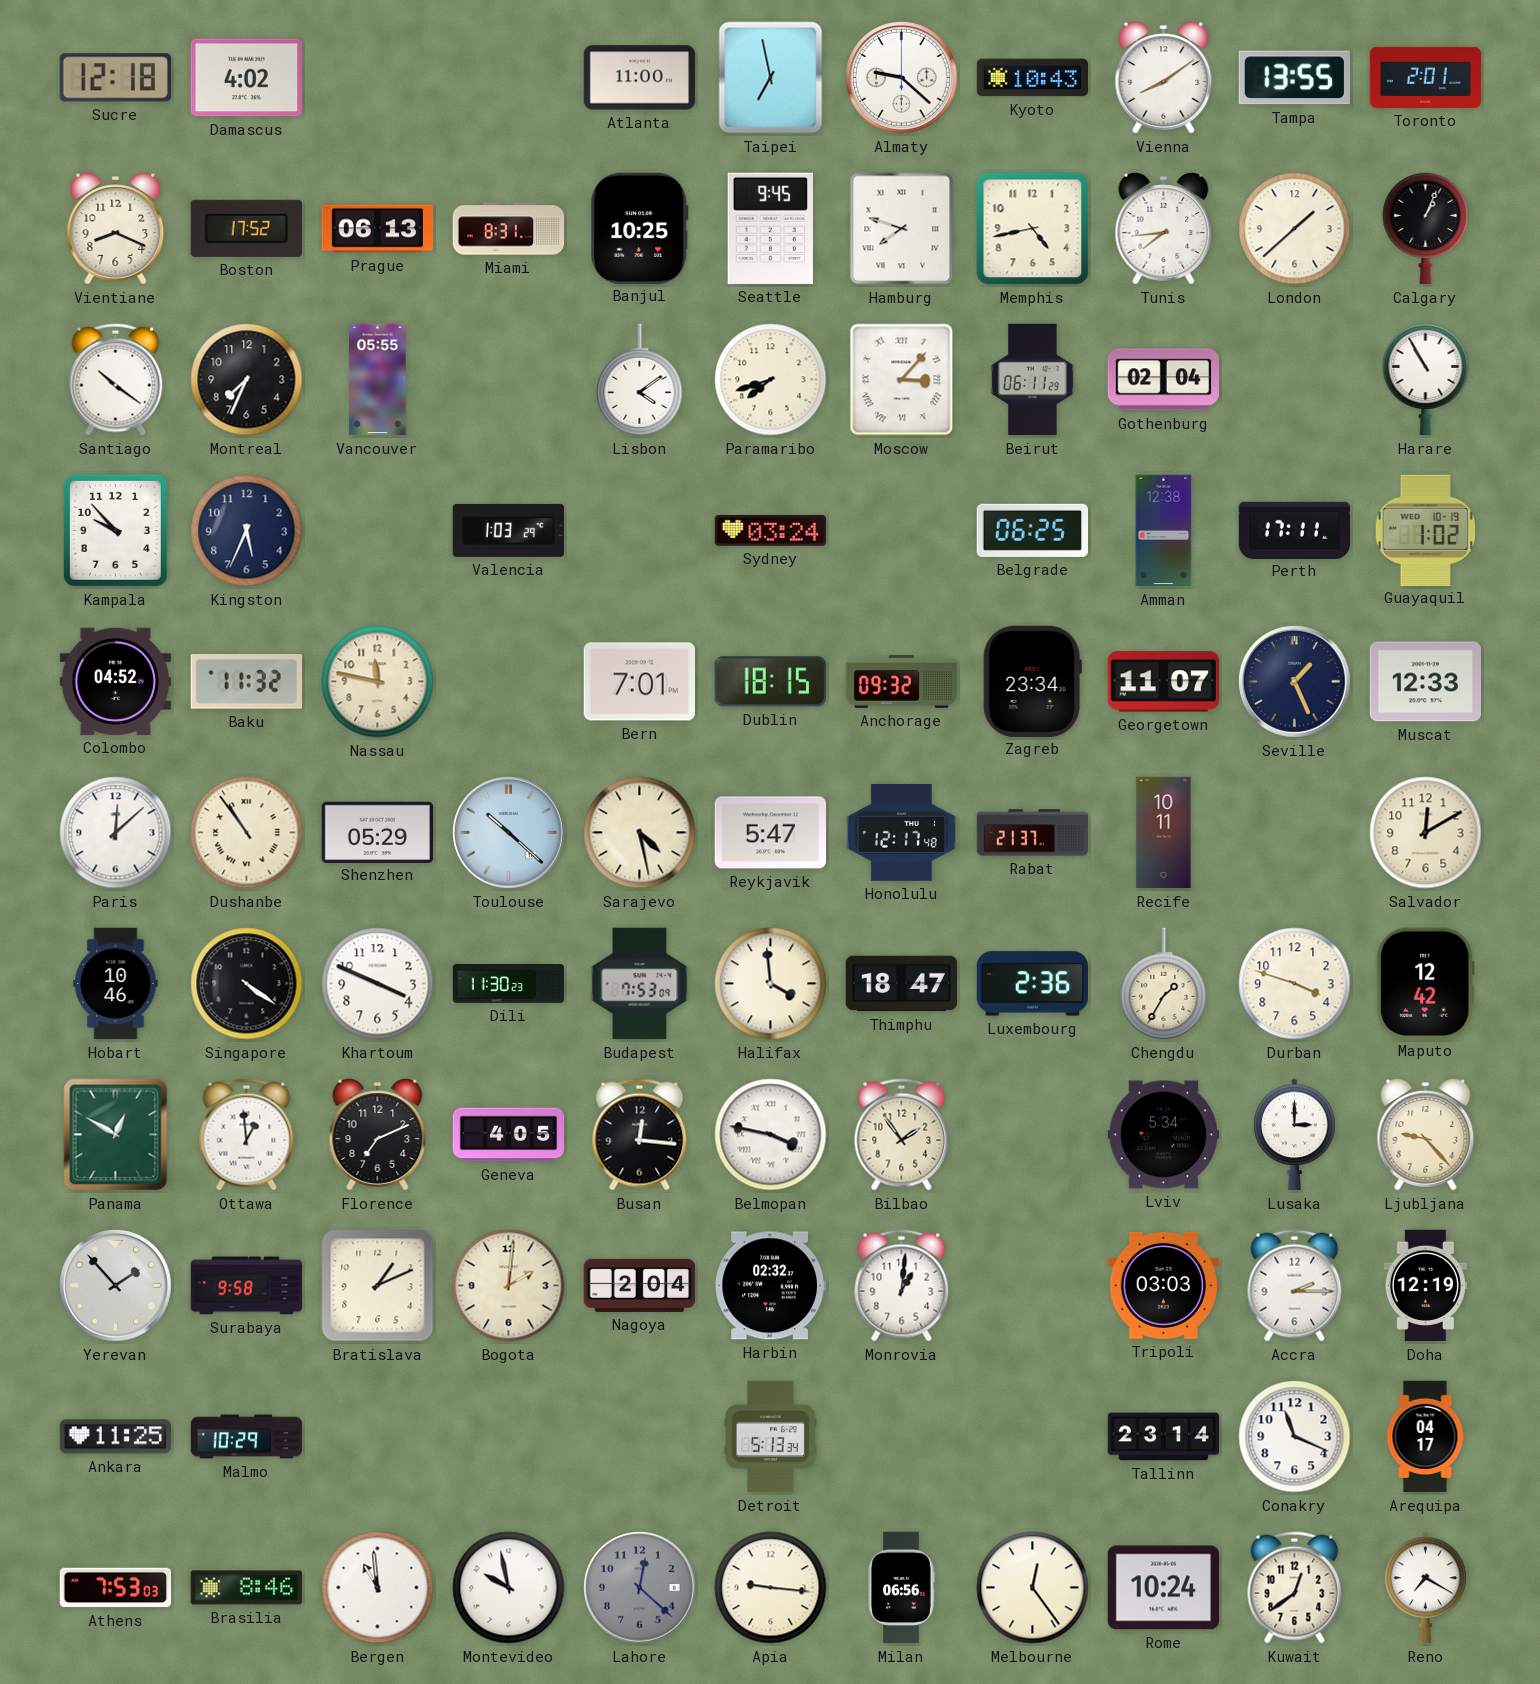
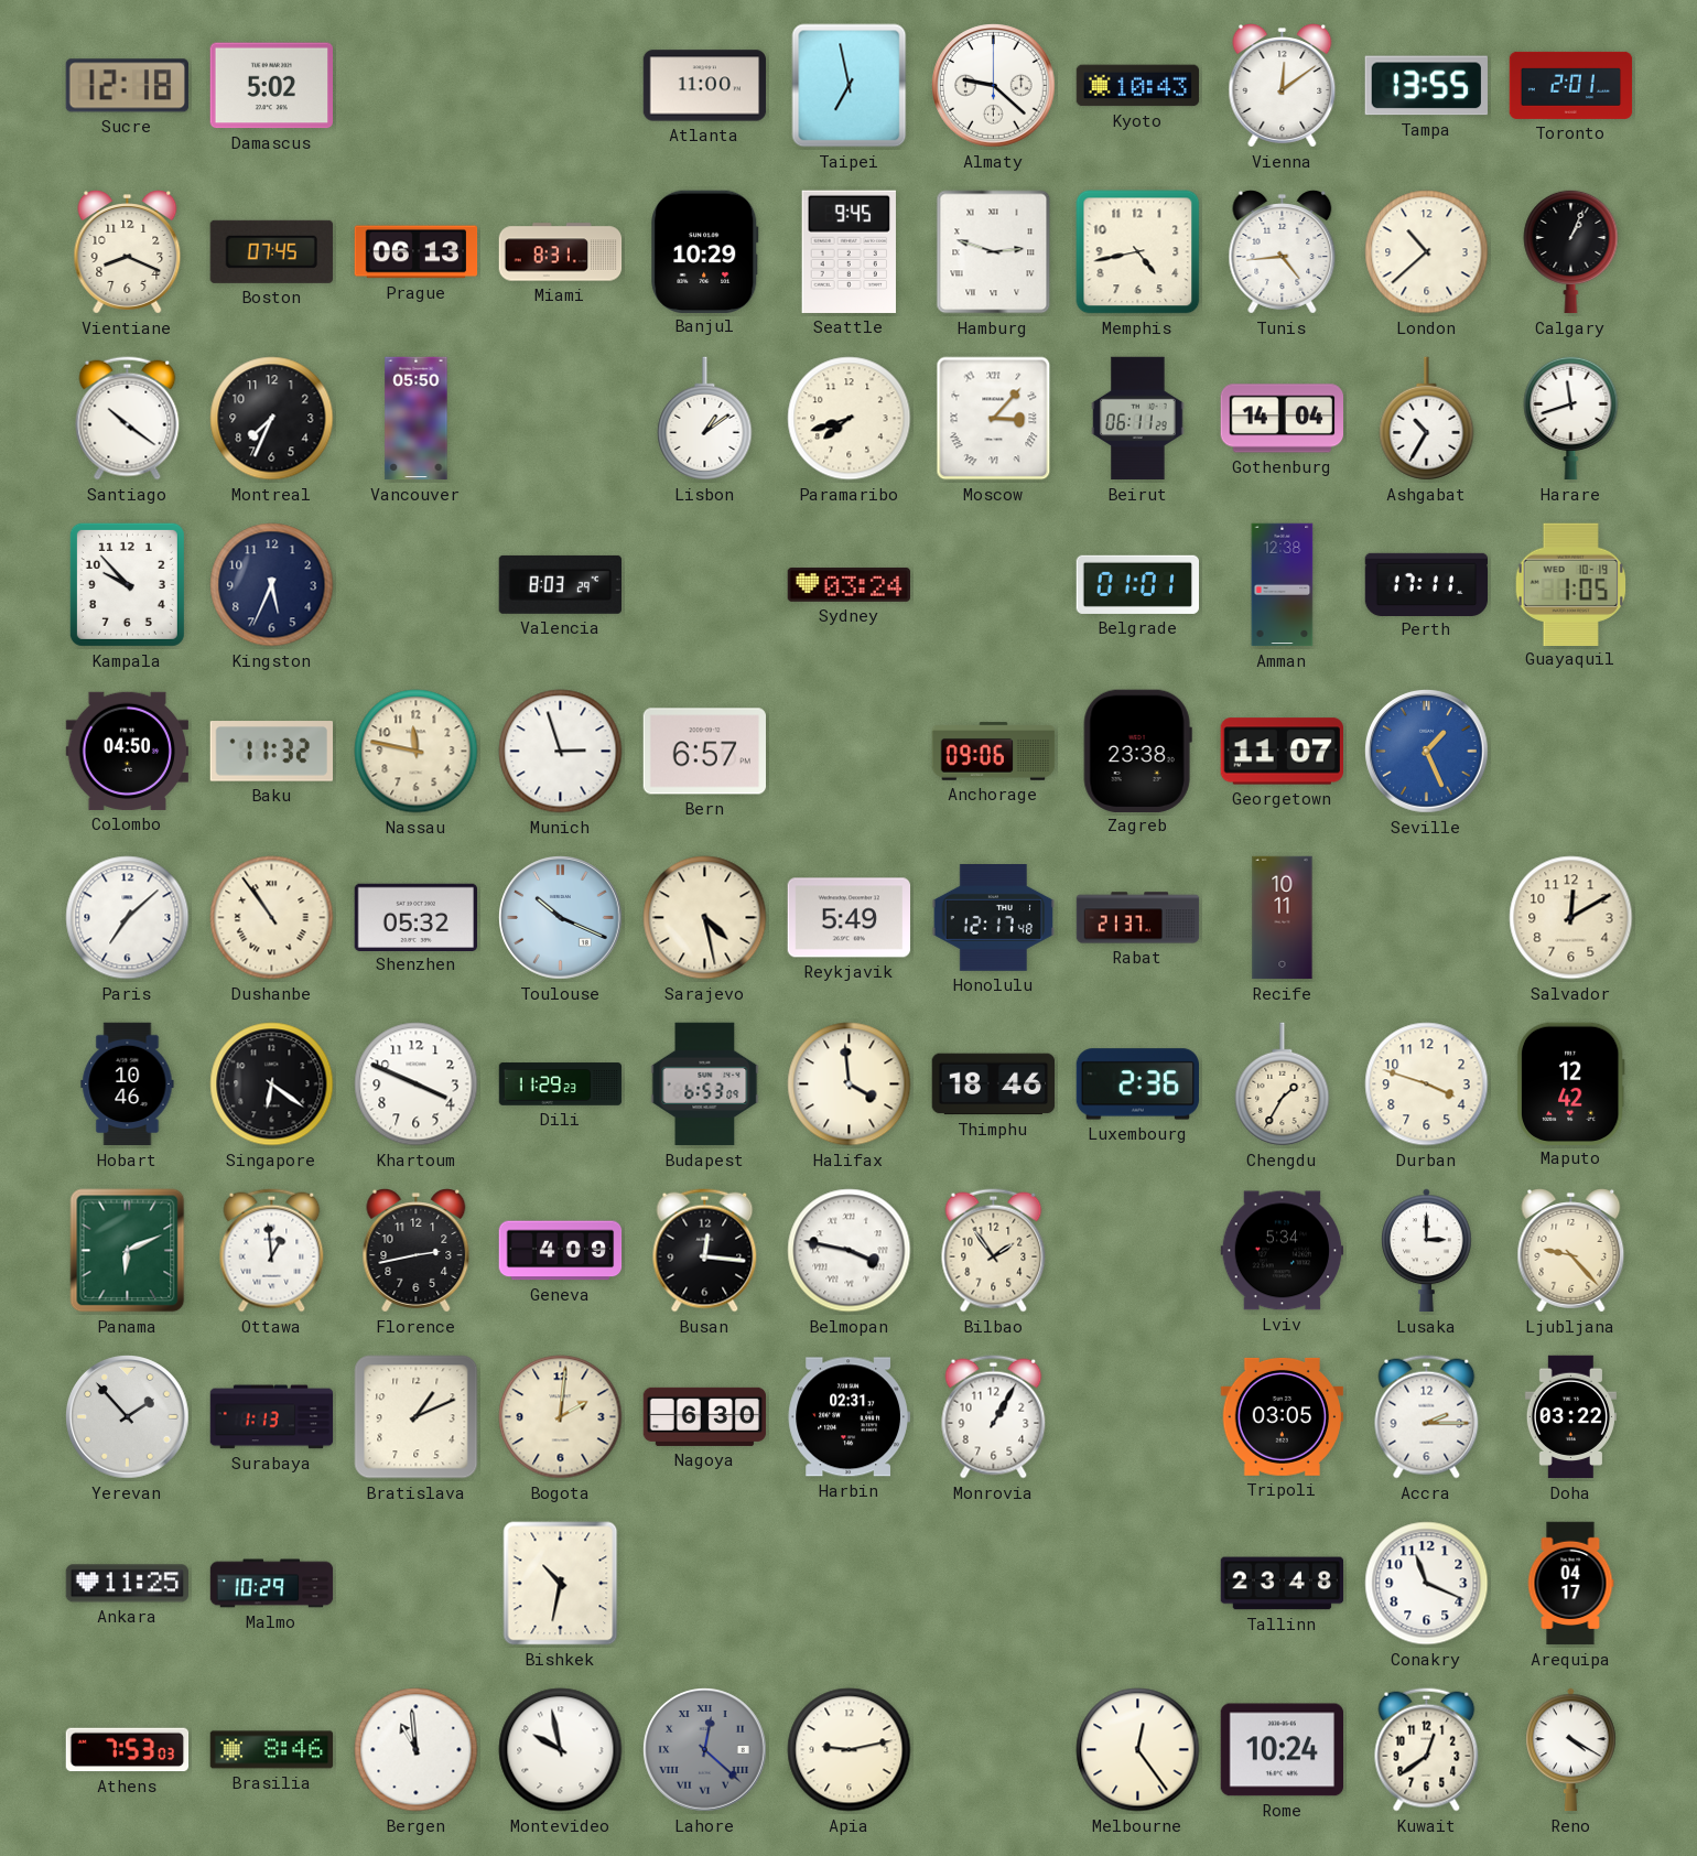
Damascus: 4:02 -> 5:02
Vienna: 8:09 -> 12:09
Boston: 17:52 -> 07:45
Banjul: 10:25 -> 10:29
Hamburg: 7:48 -> 2:48
Tunis: 7:44 -> 4:44
London: 1:38 -> 10:38
Vancouver: 05:55 -> 05:50
Lisbon: 4:09 -> 1:09
Gothenburg: 02:04 -> 14:04
Ashgabat: none -> 10:35
Harare: 10:55 -> 11:42
Valencia: 1:03 -> 8:03
Belgrade: 06:25 -> 01:01
Guayaquil: 1:02 -> 1:05
Colombo: 04:52 -> 04:50
Munich: none -> 2:57
Bern: 7:01 -> 6:57
Dublin: 18:15 -> none
Anchorage: 09:32 -> 09:06
Zagreb: 23:34 -> 23:38
Seville dial: navy -> blue
Muscat: 12:33 -> none
Paris: 12:08 -> 7:08
Shenzhen: 05:29 -> 05:32
Toulouse: 10:22 -> 10:19
Reykjavik: 5:47 -> 5:49
Singapore: 4:21 -> 6:21
Dili: 11:30 -> 11:29
Budapest: 7:53 -> 6:53
Thimphu: 18:47 -> 18:46
Panama: 12:50 -> 6:11
Florence: 7:11 -> 2:43
Geneva: 4:05 -> 4:09
Surabaya: 9:58 -> 1:13
Nagoya: 2:04 -> 6:30
Harbin: 02:32 -> 02:31
Monrovia: 1:01 -> 1:05
Tripoli: 03:03 -> 03:05
Doha: 12:19 -> 03:22
Bishkek: none -> 10:32
Detroit: 5:13 -> none
Tallinn: 23:14 -> 23:48
Lahore numerals: Arabic -> Roman
Apia: 9:16 -> 9:13
Milan: 06:56 -> none
Reno: 7:20 -> 4:20
